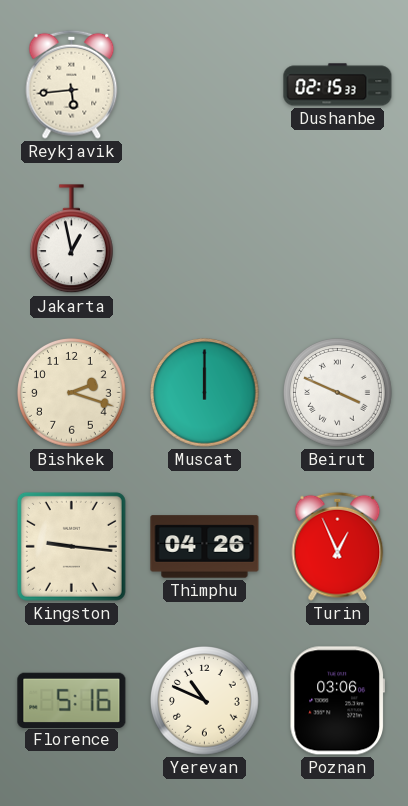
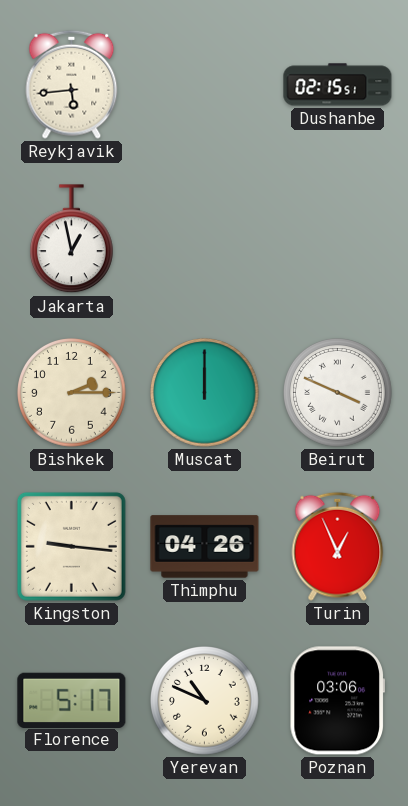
Dushanbe: 02:15:33 -> 02:15:51
Bishkek: 2:18 -> 2:15
Florence: 5:16 -> 5:17
